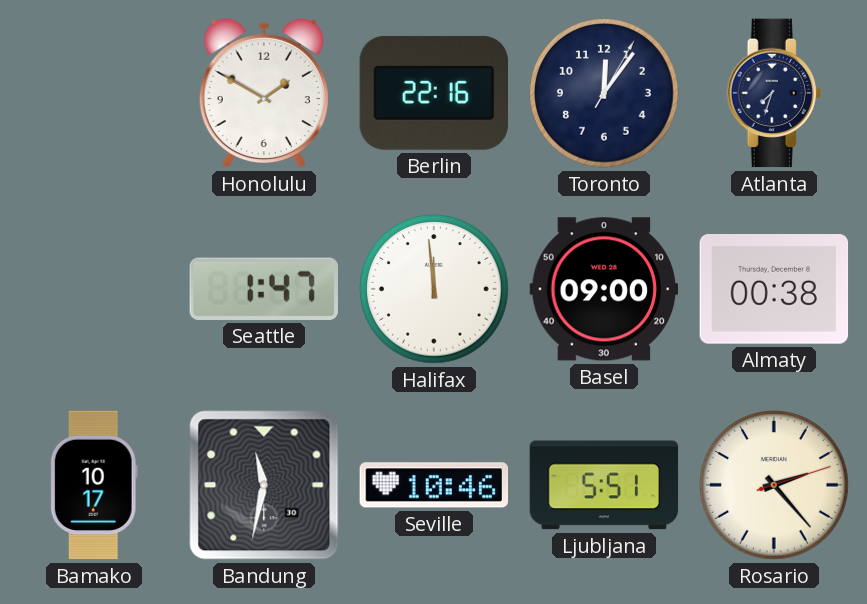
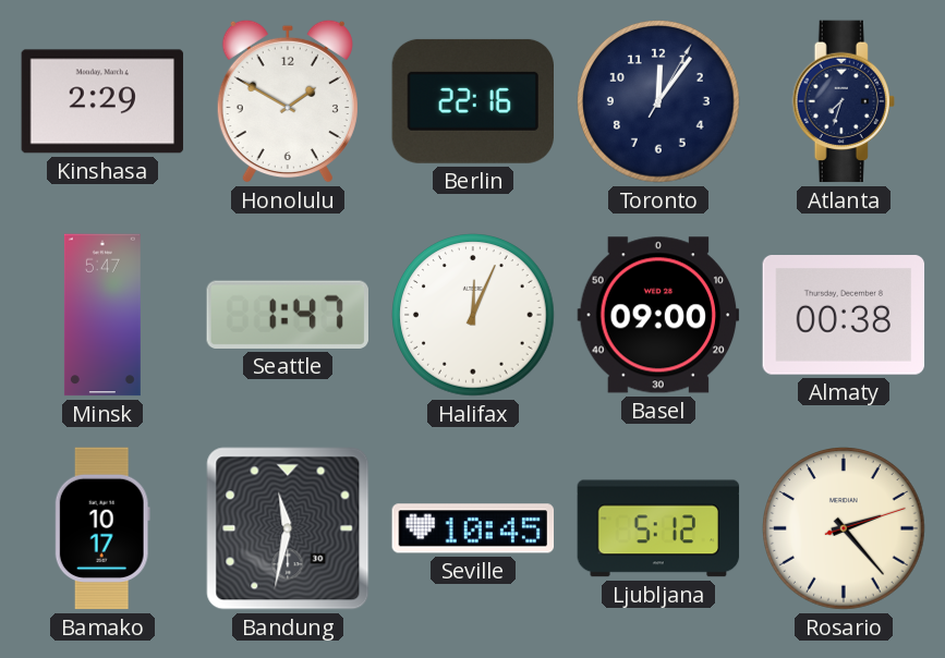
Kinshasa: none -> 2:29
Minsk: none -> 5:47
Halifax: 11:59 -> 12:04
Seville: 10:46 -> 10:45
Ljubljana: 5:51 -> 5:12
